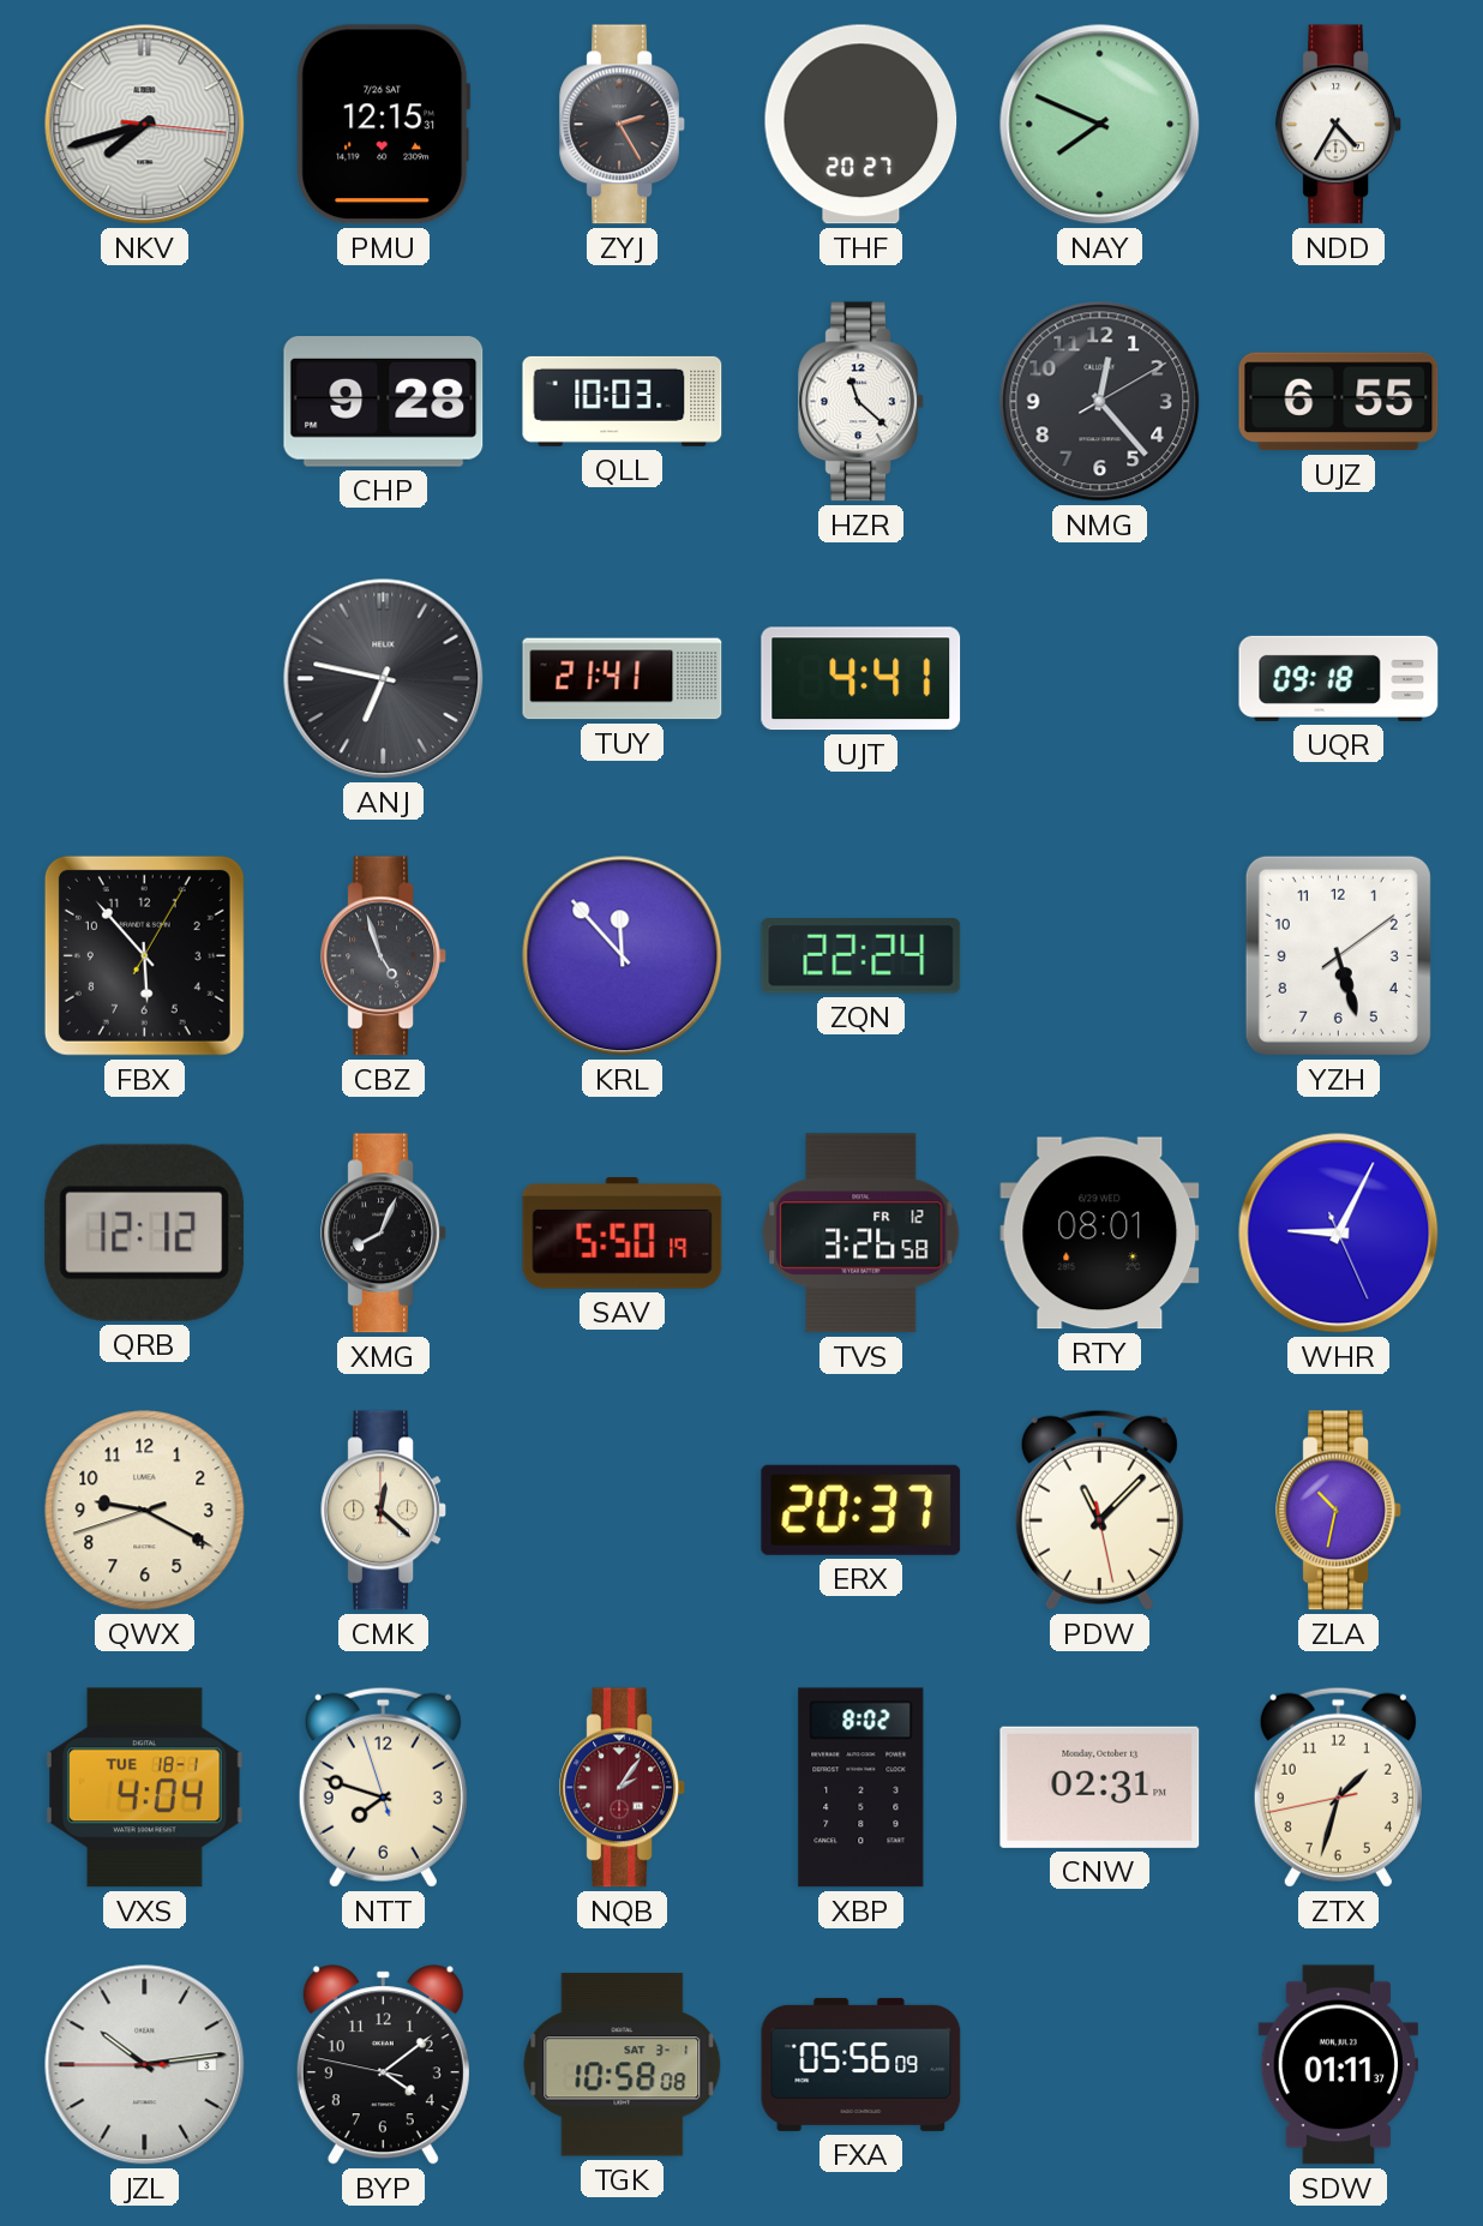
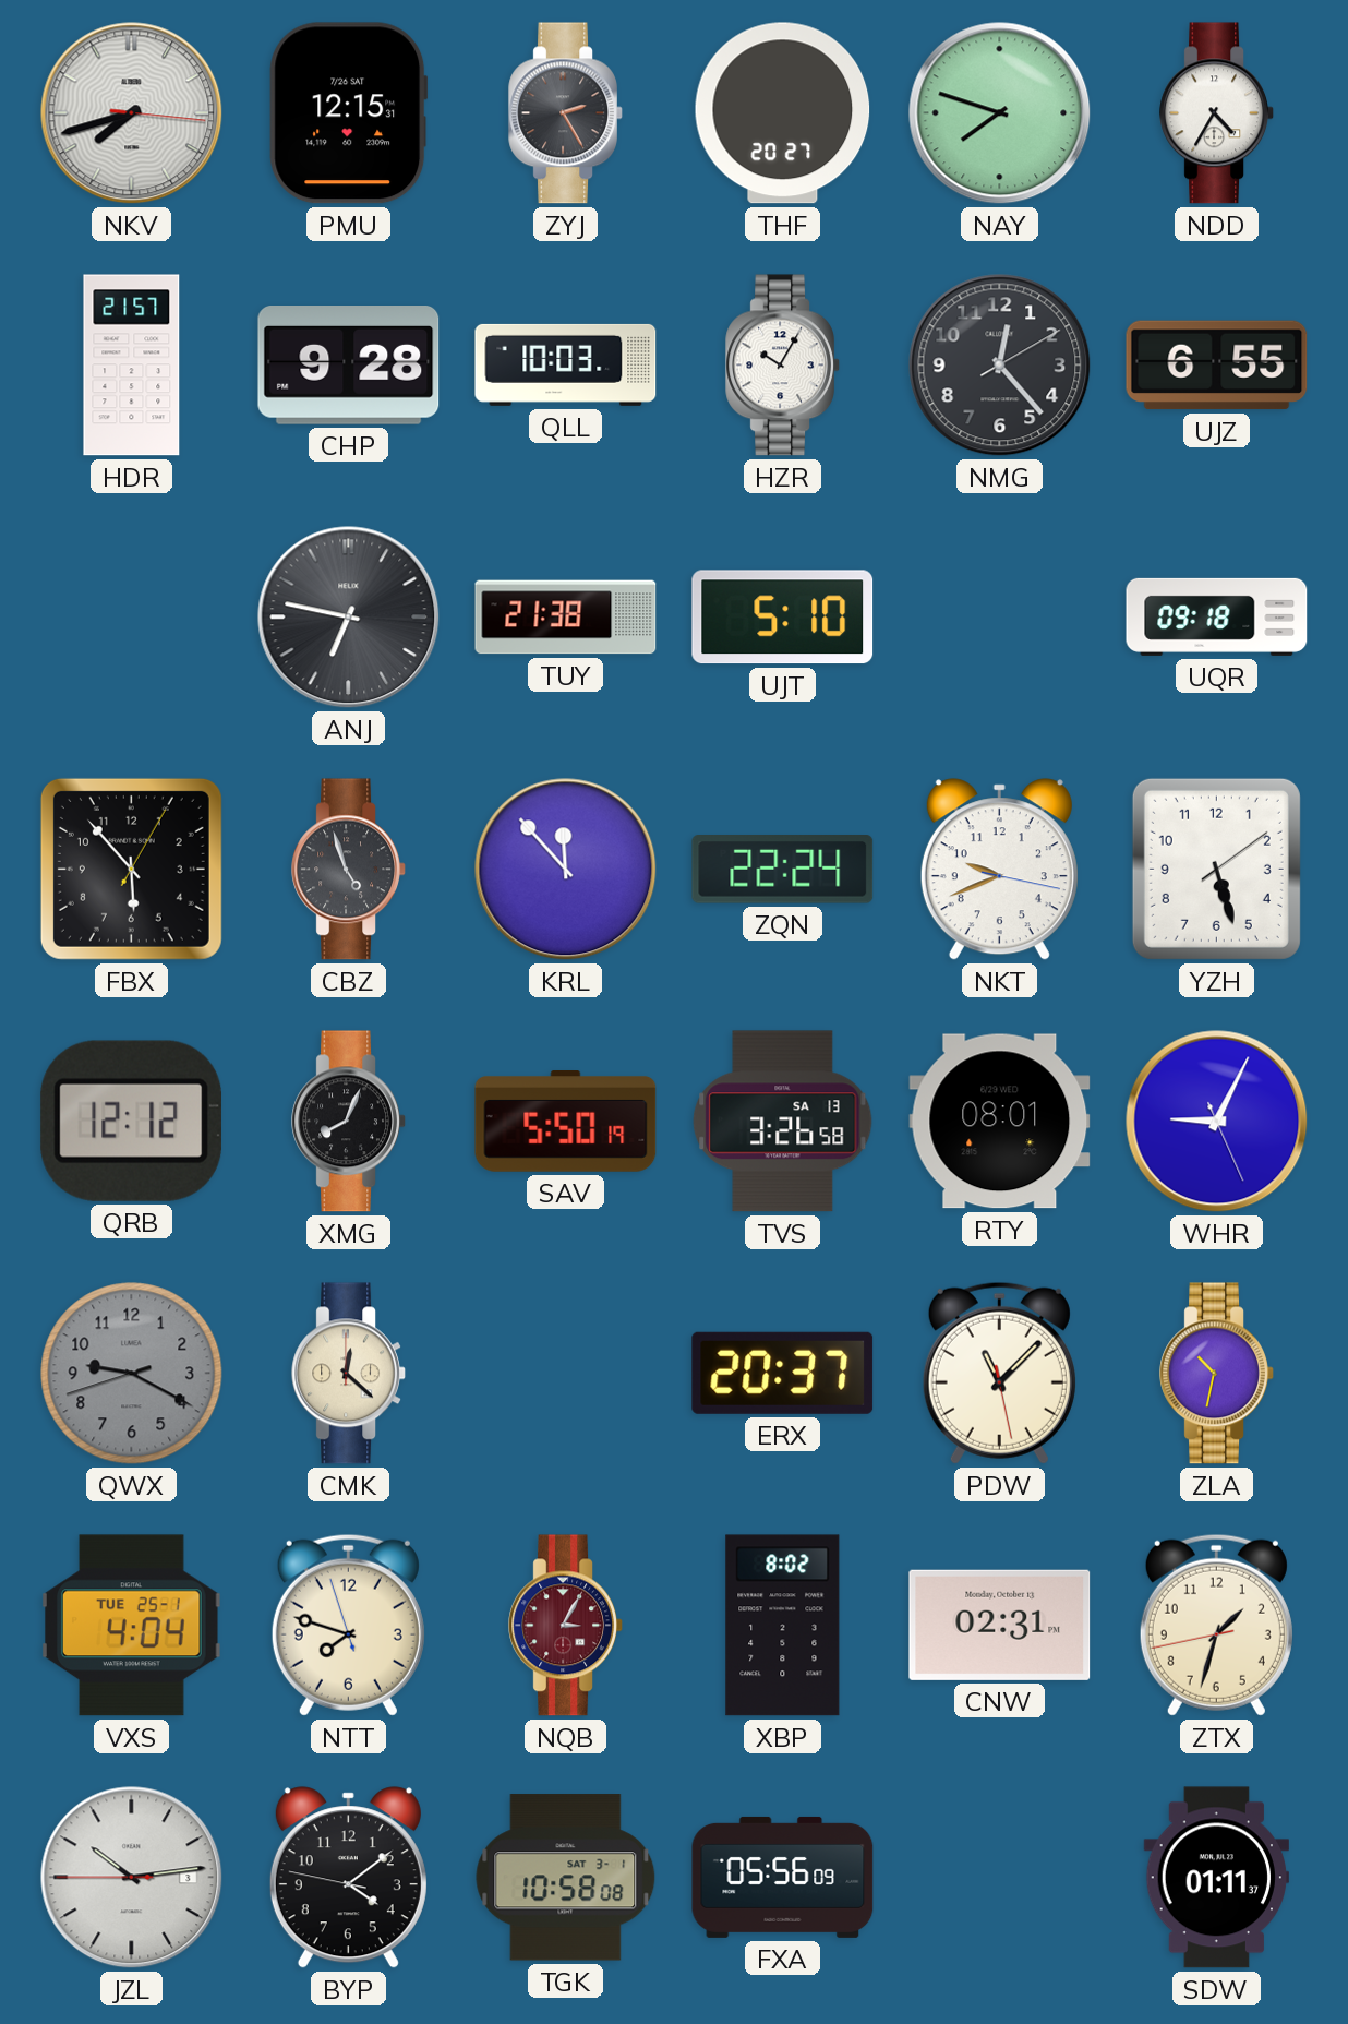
NAY: 7:49 -> 7:48
HDR: none -> 21:57
HZR: 11:22 -> 10:05
TUY: 21:41 -> 21:38
UJT: 4:41 -> 5:10
NKT: none -> 9:41
TVS date: FR 12 -> SA 13
QWX dial: cream -> grey
VXS date: TUE 18-1 -> TUE 25-1
NQB: 2:06 -> 3:05
